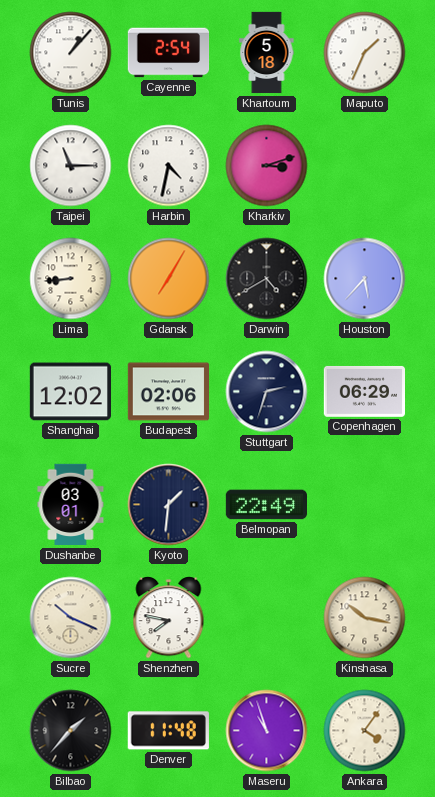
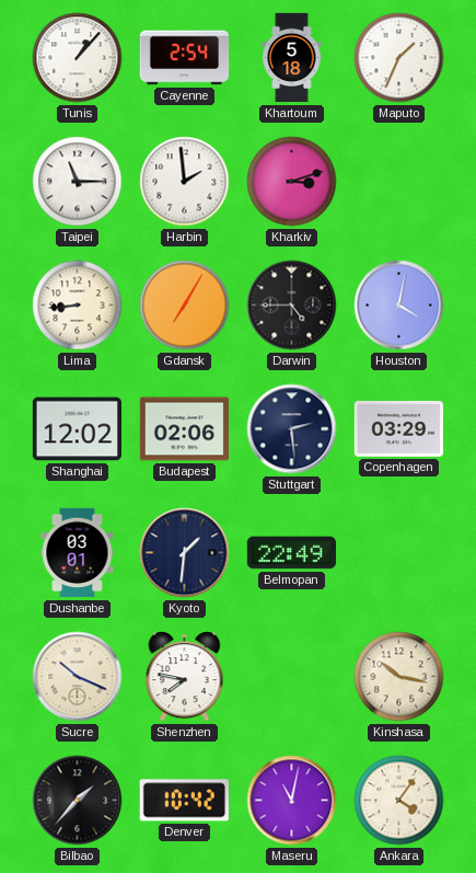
Harbin: 4:32 -> 1:59
Darwin: 4:40 -> 4:45
Houston: 5:37 -> 4:02
Stuttgart: 2:33 -> 2:29
Copenhagen: 06:29 -> 03:29
Denver: 11:48 -> 10:42
Maseru: 10:57 -> 11:02
